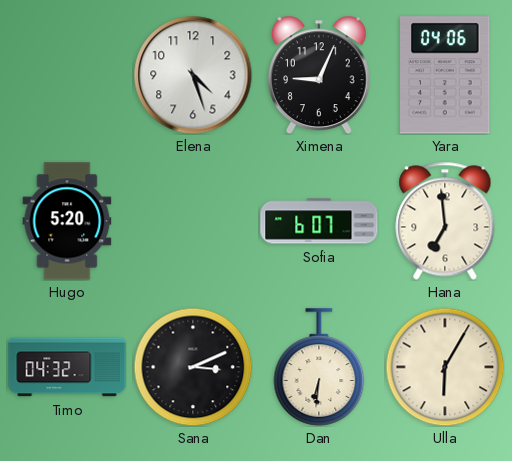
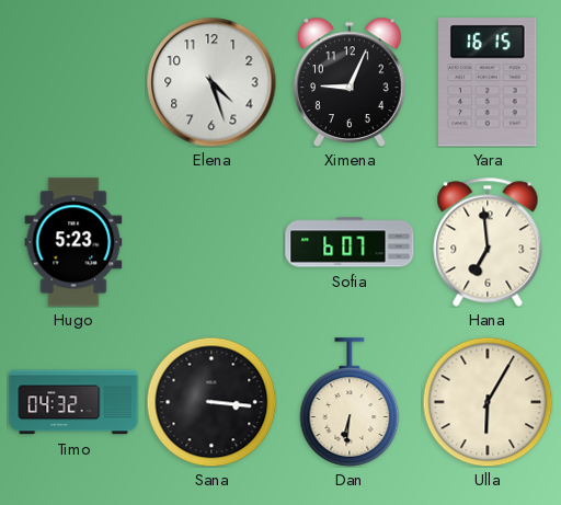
Yara: 04:06 -> 16:15
Hugo: 5:20 -> 5:23
Sana: 3:11 -> 3:16
